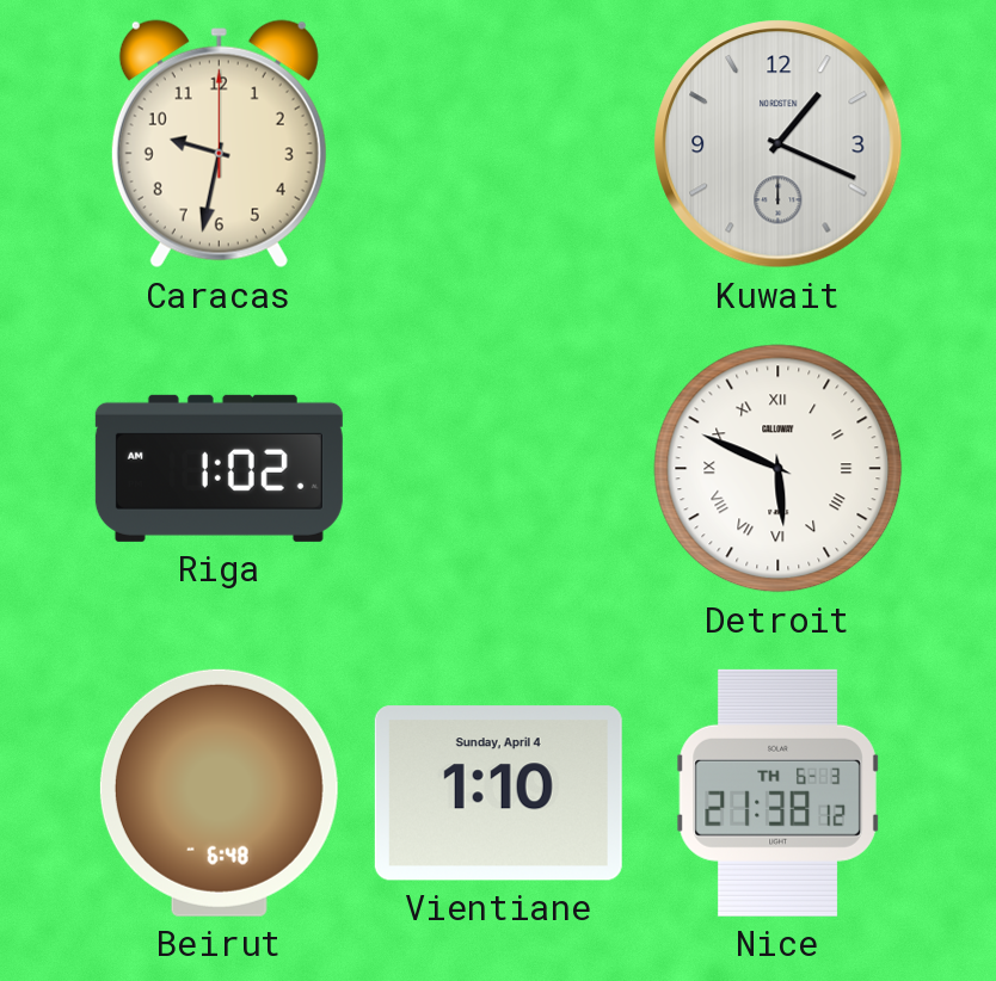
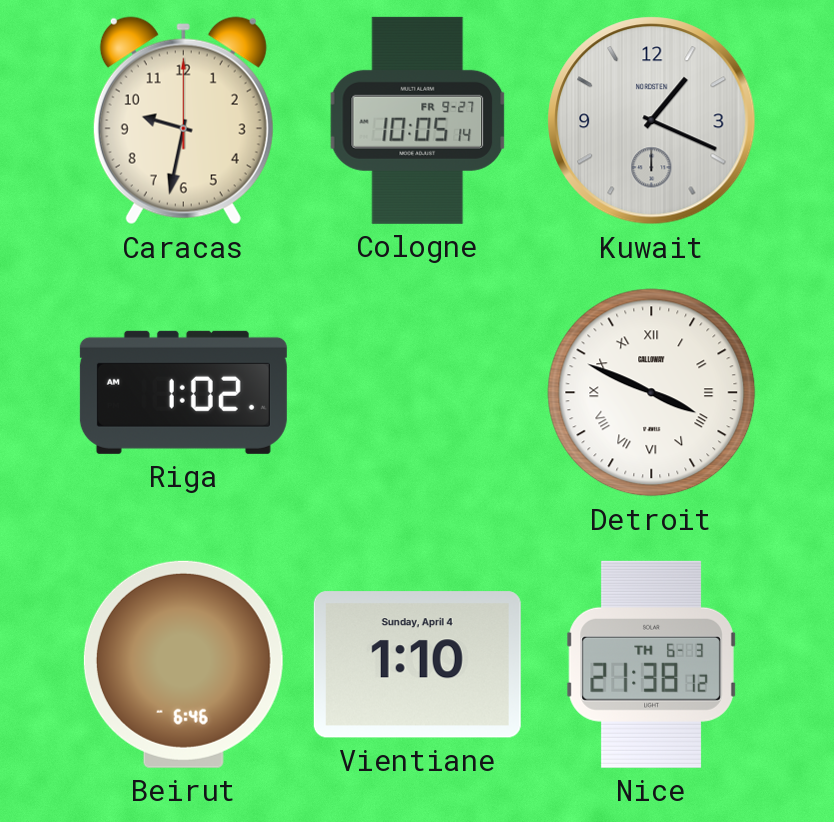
Cologne: none -> 10:05
Detroit: 5:49 -> 3:49
Beirut: 6:48 -> 6:46
